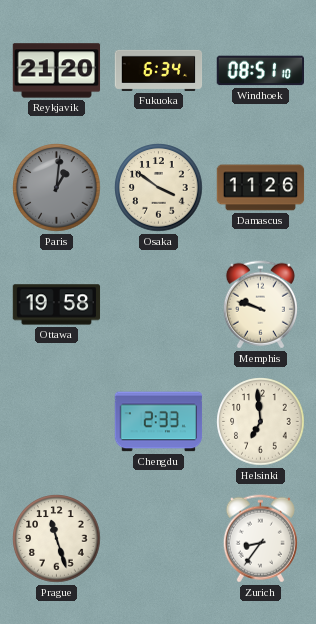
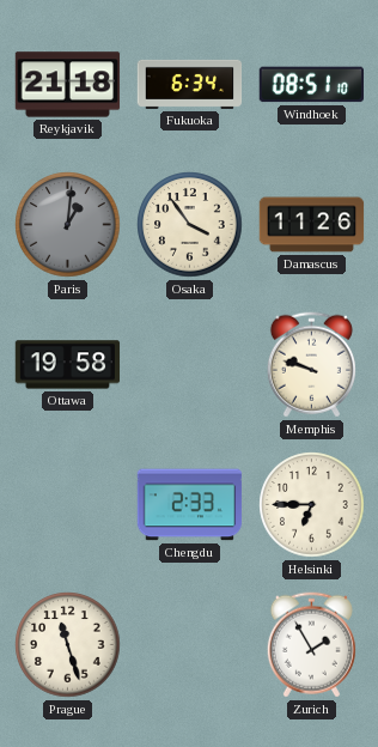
Reykjavik: 21:20 -> 21:18
Osaka: 3:51 -> 3:54
Helsinki: 6:59 -> 6:45
Zurich: 8:36 -> 1:55
